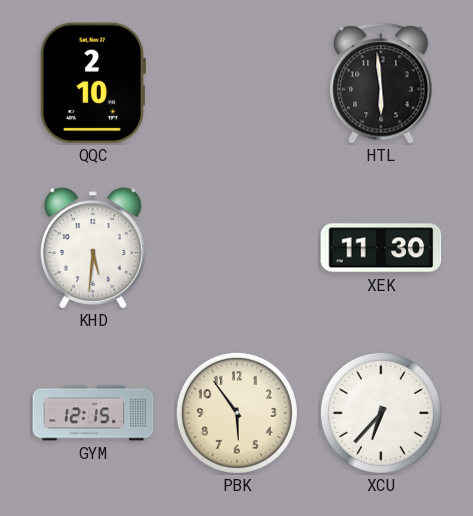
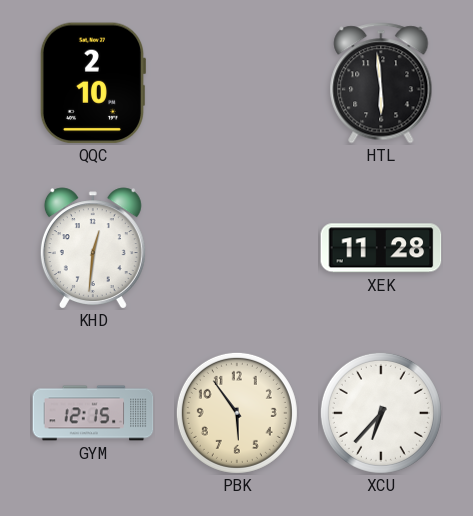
KHD: 5:31 -> 12:31
XEK: 11:30 -> 11:28
